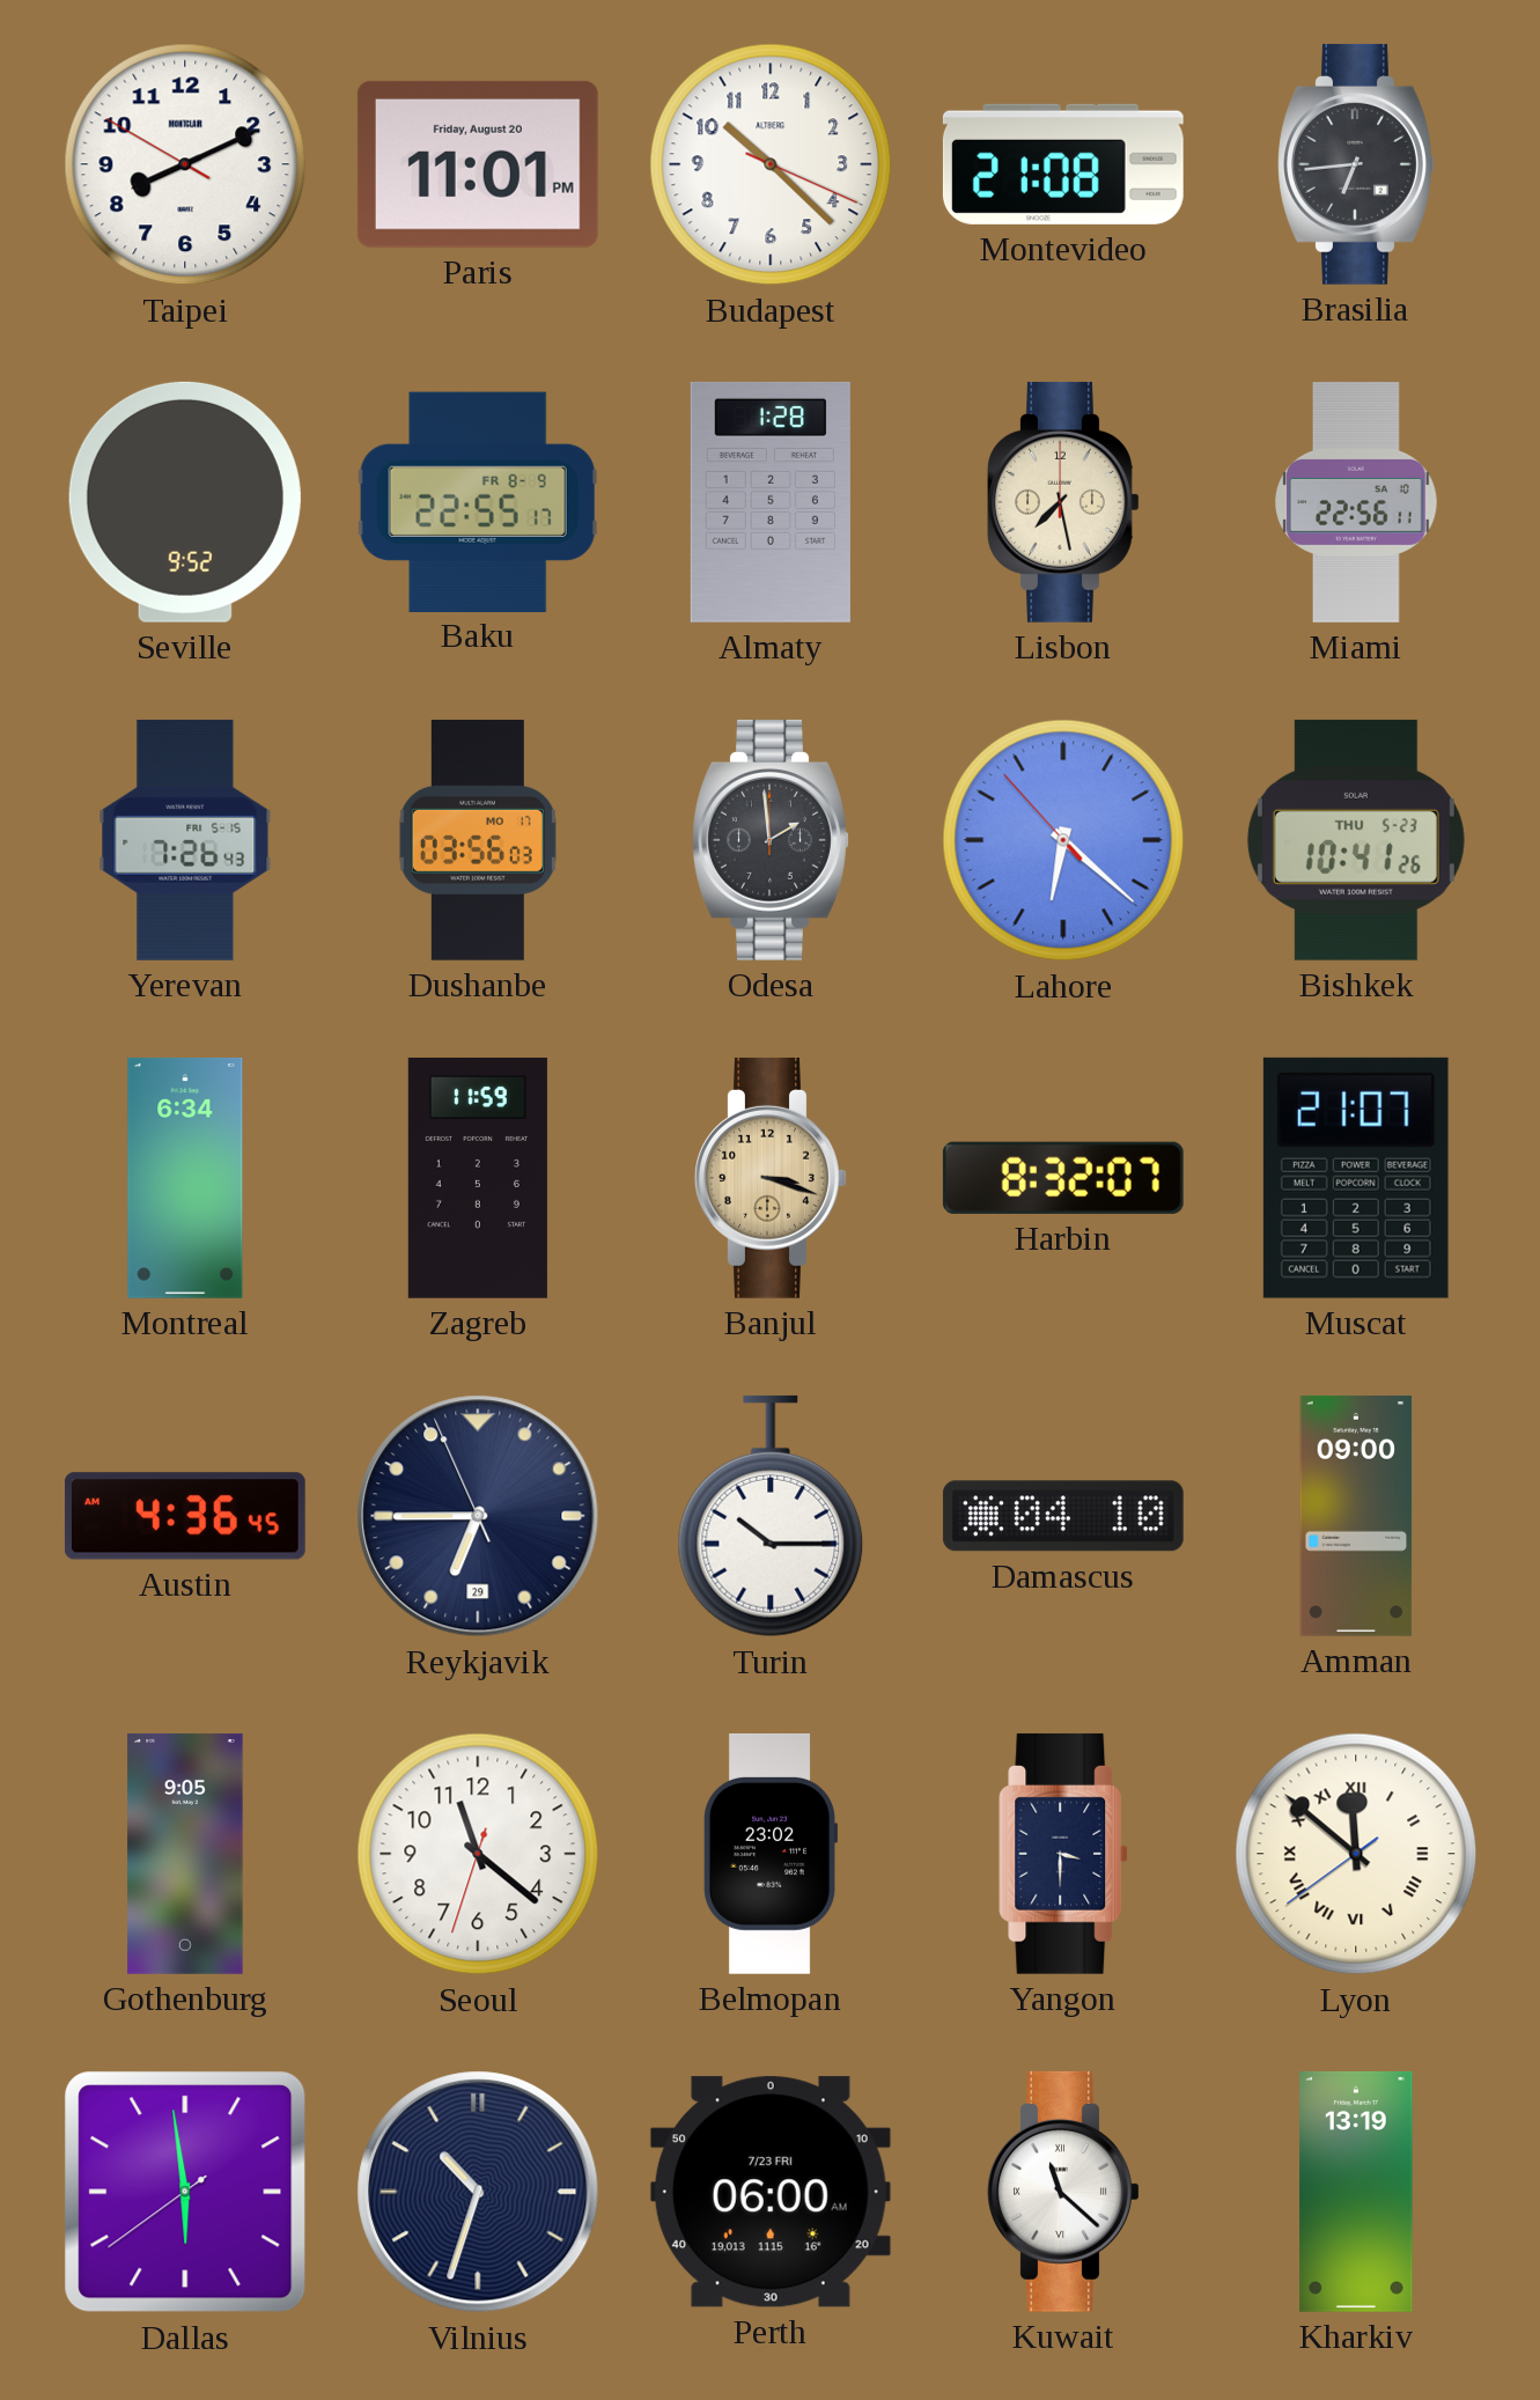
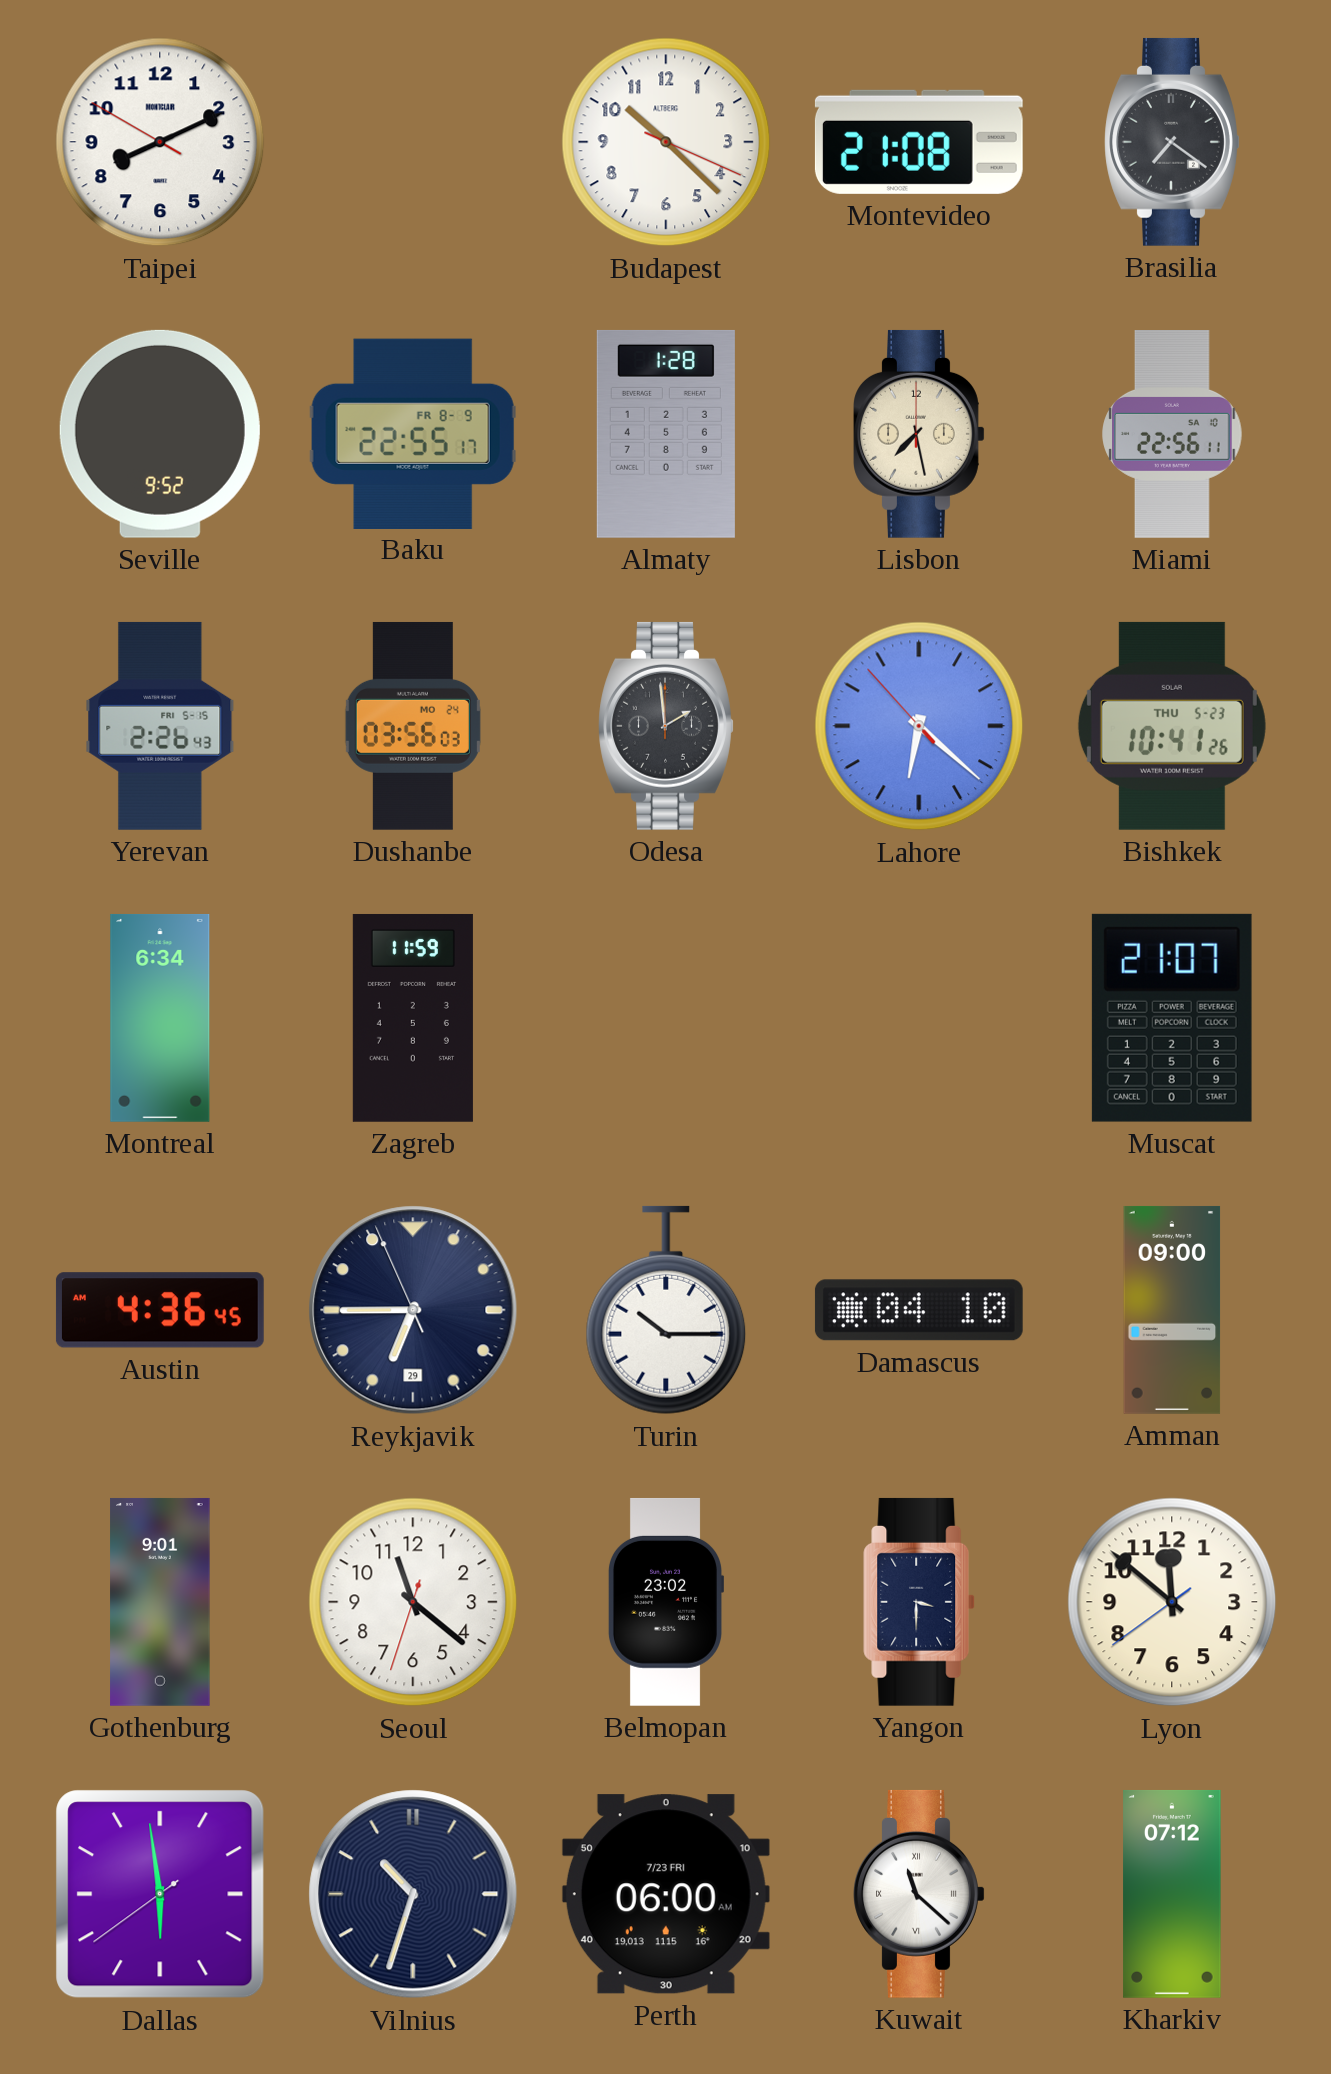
Paris: 11:01 -> none
Brasilia: 6:44 -> 7:21
Yerevan: 7:26 -> 2:26
Dushanbe date: MO 17 -> MO 24
Banjul: 3:18 -> none
Harbin: 8:32 -> none
Gothenburg: 9:05 -> 9:01
Lyon numerals: Roman -> Arabic
Kharkiv: 13:19 -> 07:12
